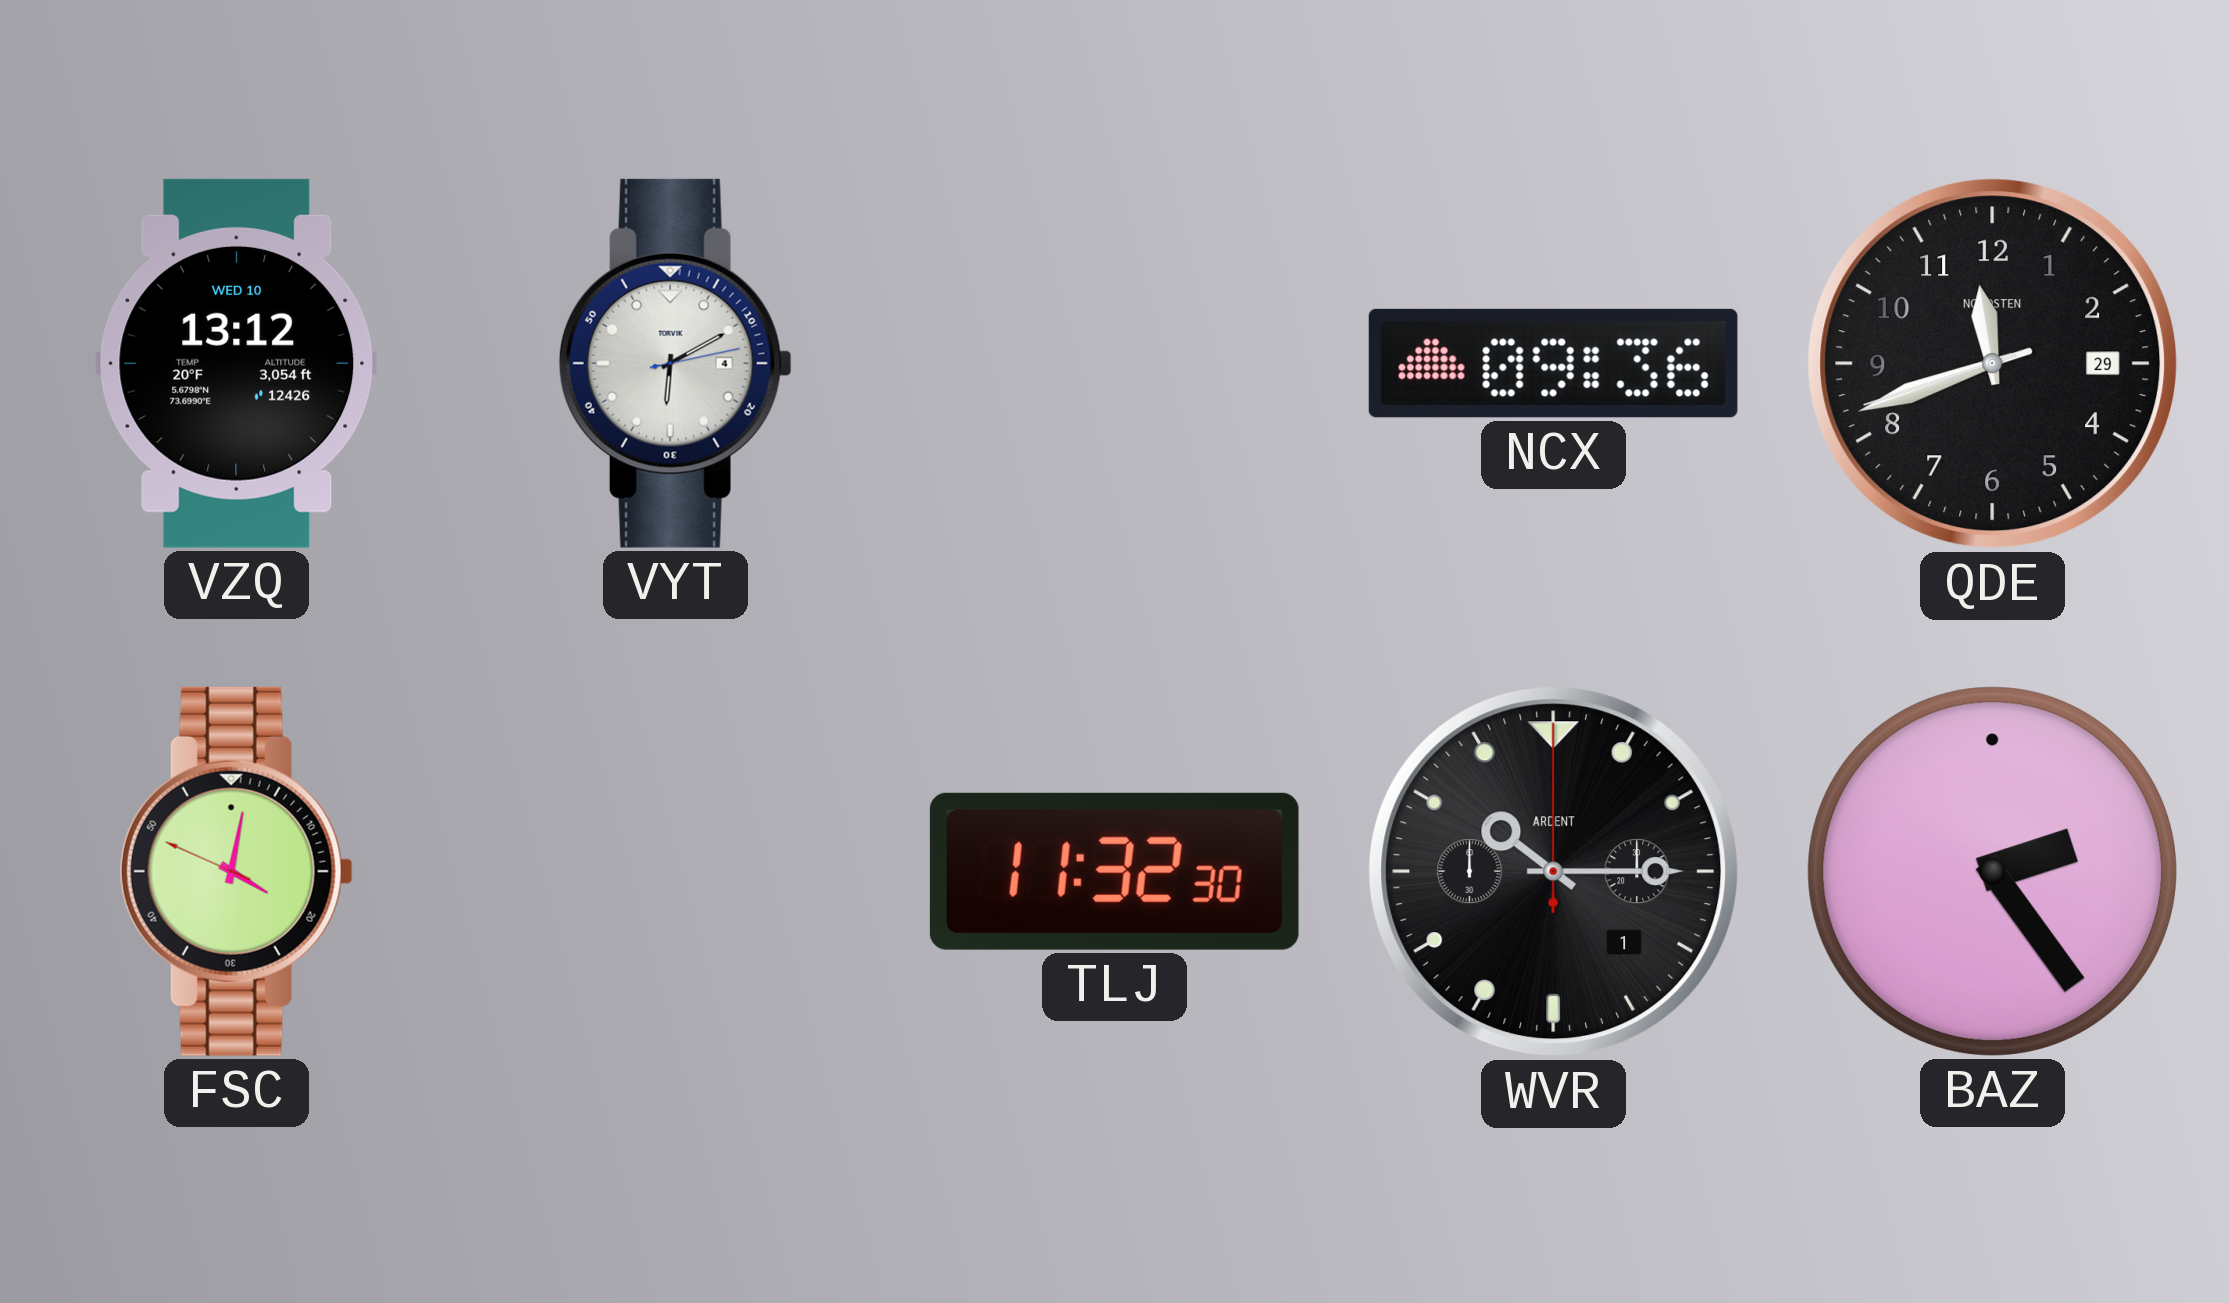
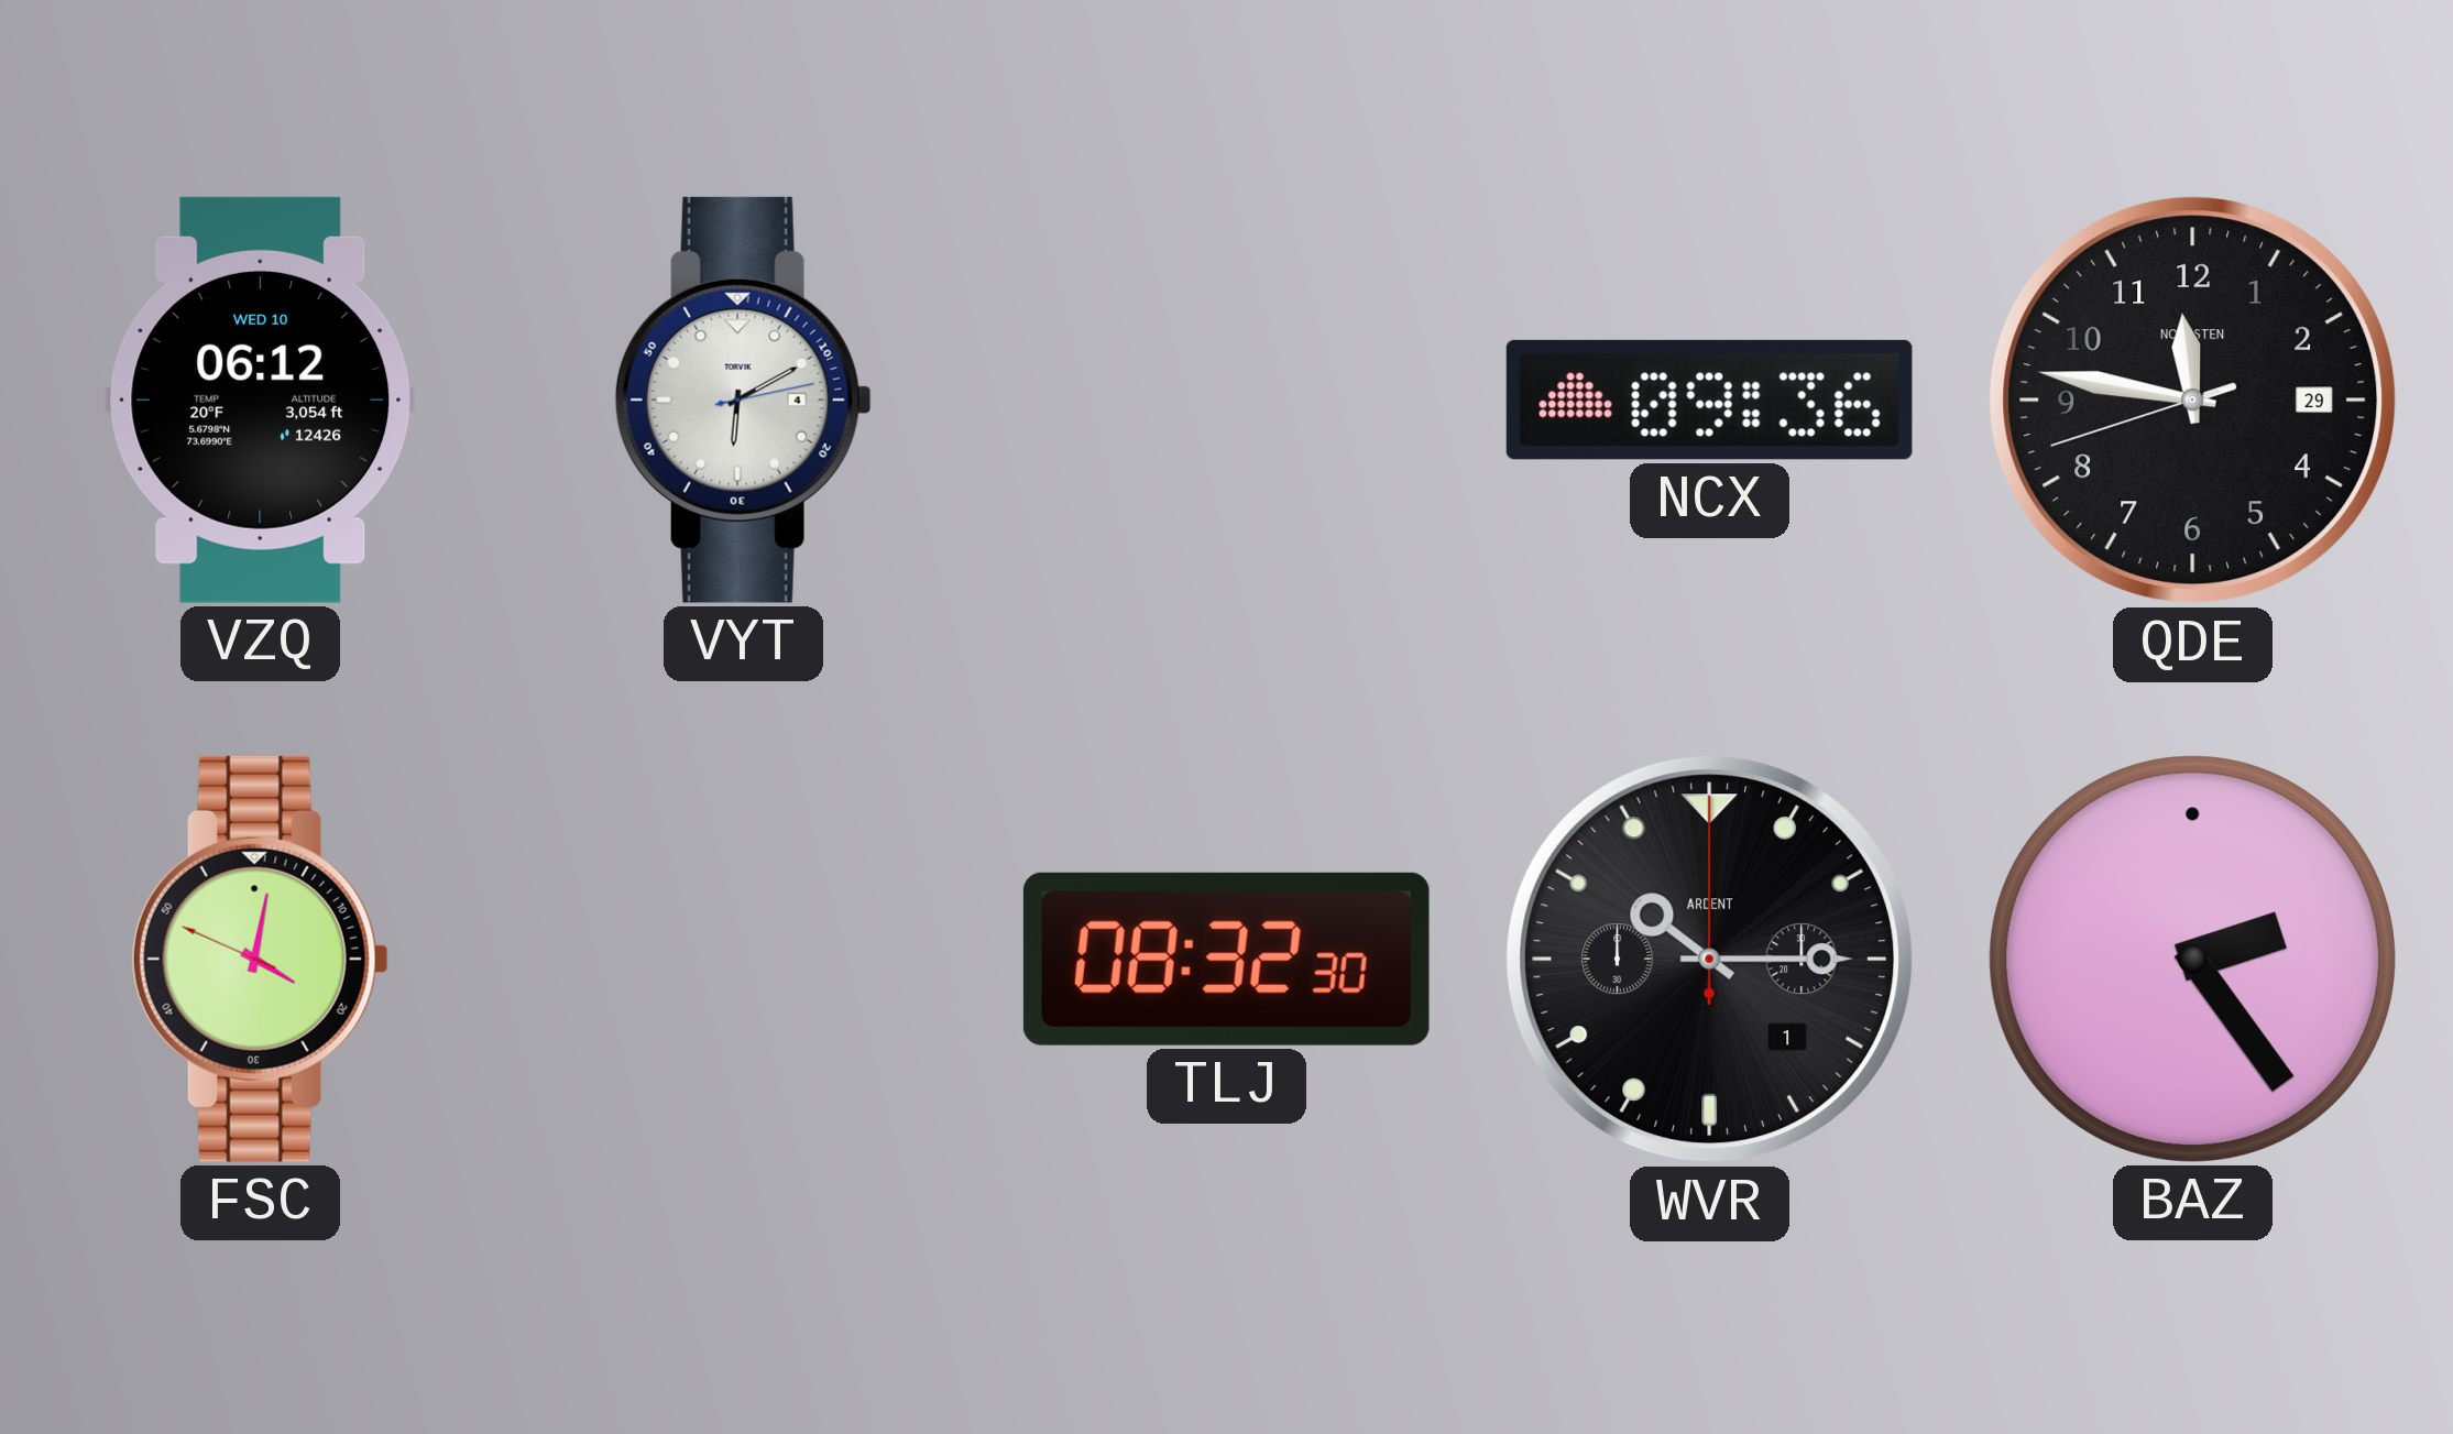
VZQ: 13:12 -> 06:12
QDE: 11:41 -> 11:46
TLJ: 11:32 -> 08:32
